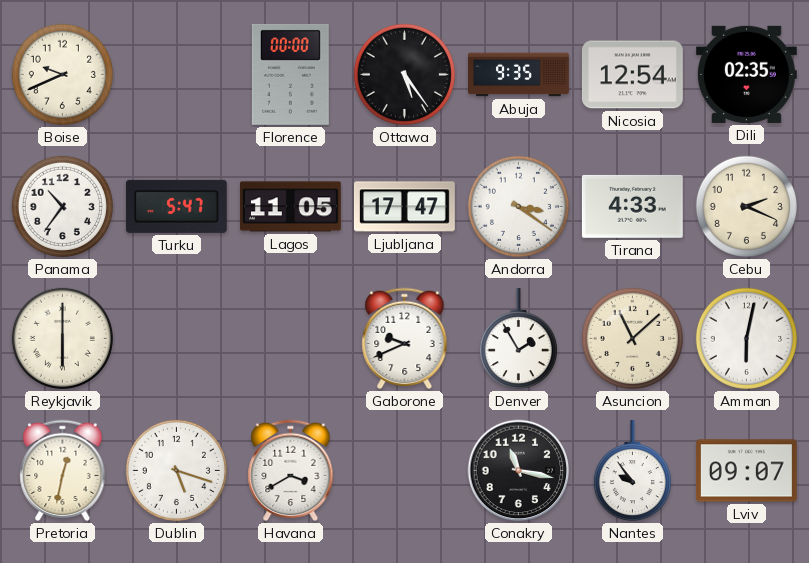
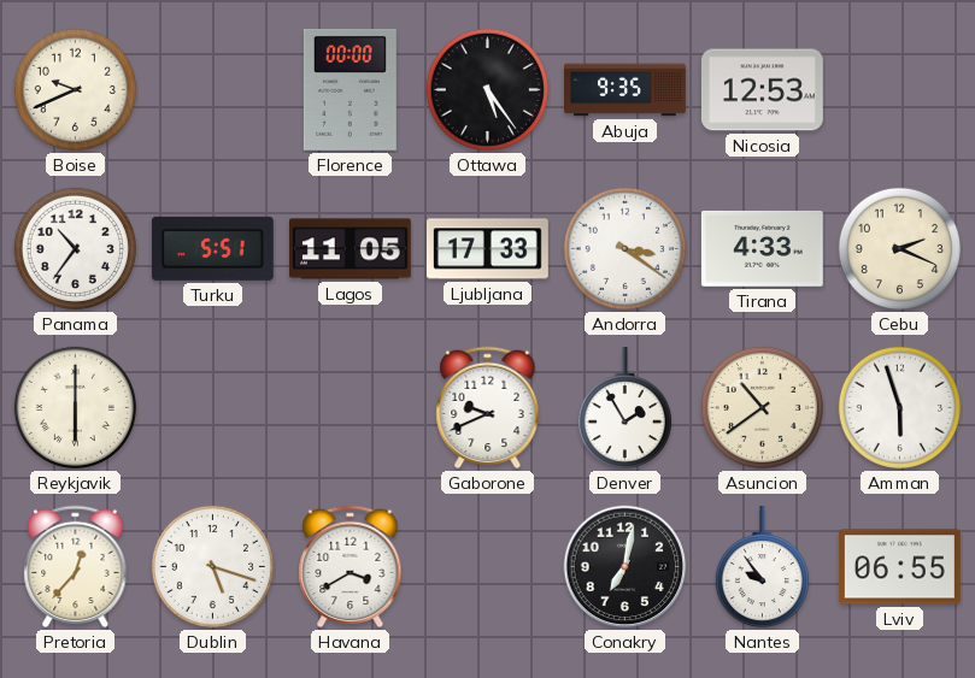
Nicosia: 12:54 -> 12:53
Dili: 02:35 -> none
Turku: 5:47 -> 5:51
Ljubljana: 17:47 -> 17:33
Asuncion: 11:08 -> 10:39
Amman: 6:02 -> 5:57
Pretoria: 12:32 -> 12:37
Conakry: 11:17 -> 7:02
Lviv: 09:07 -> 06:55
